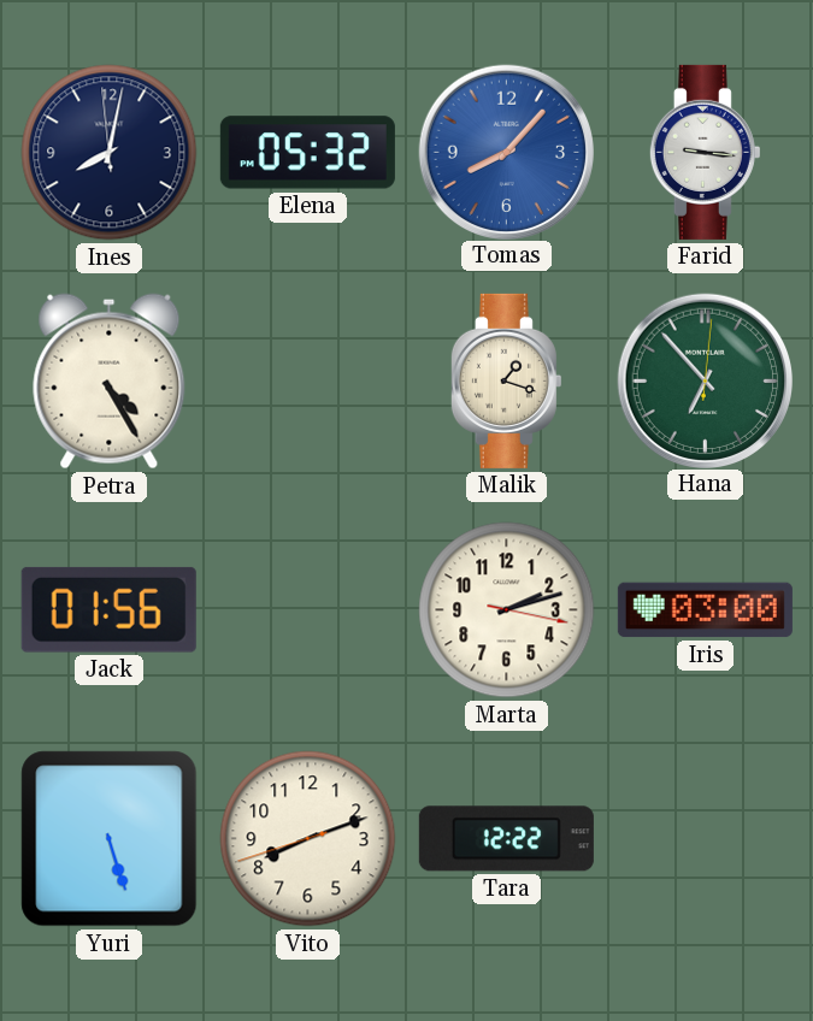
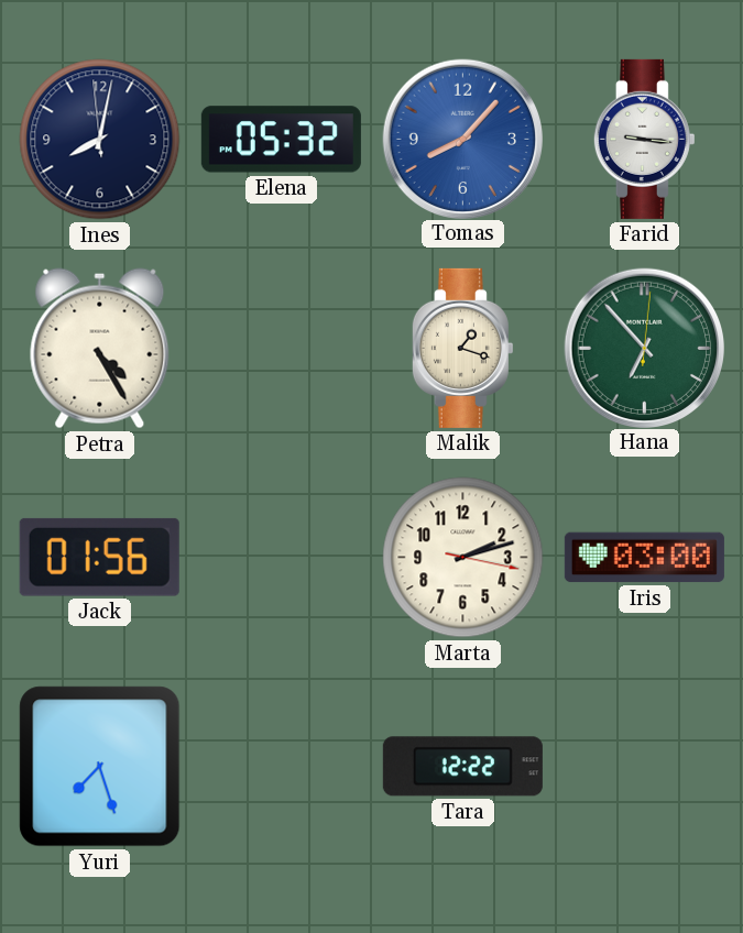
Yuri: 5:27 -> 7:27
Vito: 8:11 -> none
